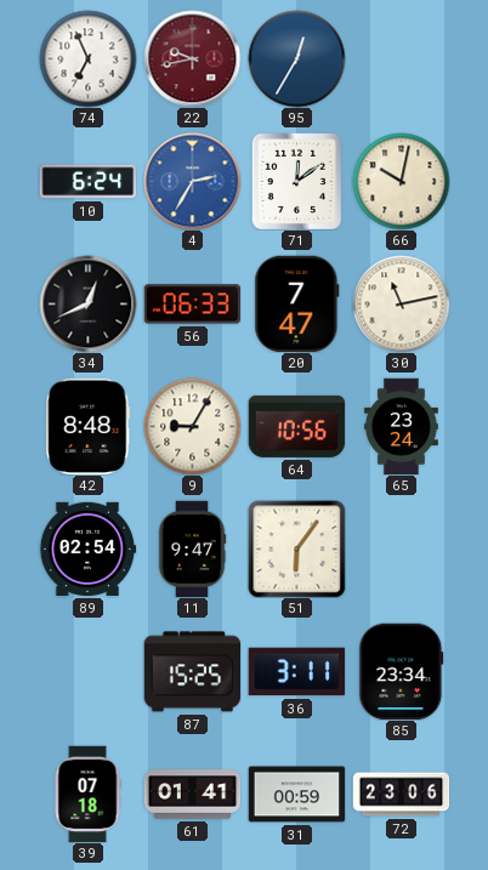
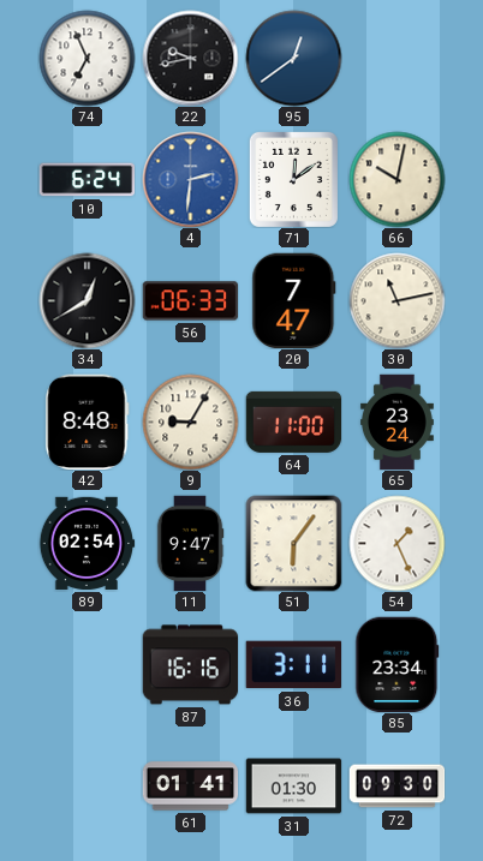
22 dial: burgundy -> black
95: 12:35 -> 12:39
4: 2:35 -> 2:31
34: 12:41 -> 12:40
64: 10:56 -> 11:00
54: none -> 1:26
87: 15:25 -> 16:16
39: 07:18 -> none
31: 00:59 -> 01:30
72: 23:06 -> 09:30
